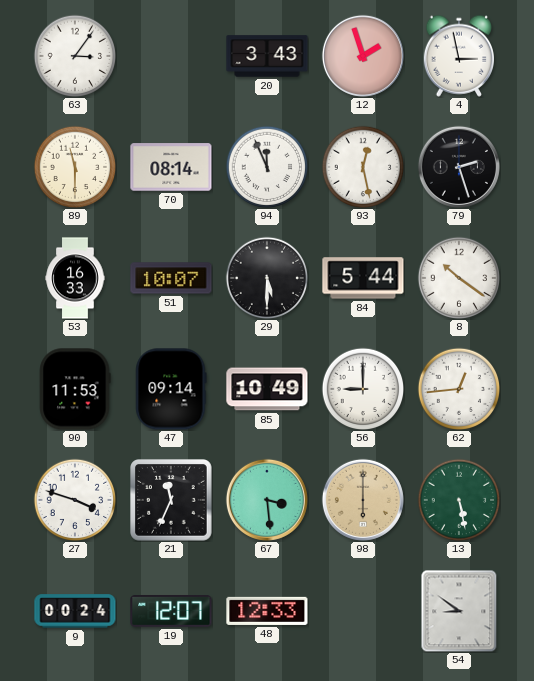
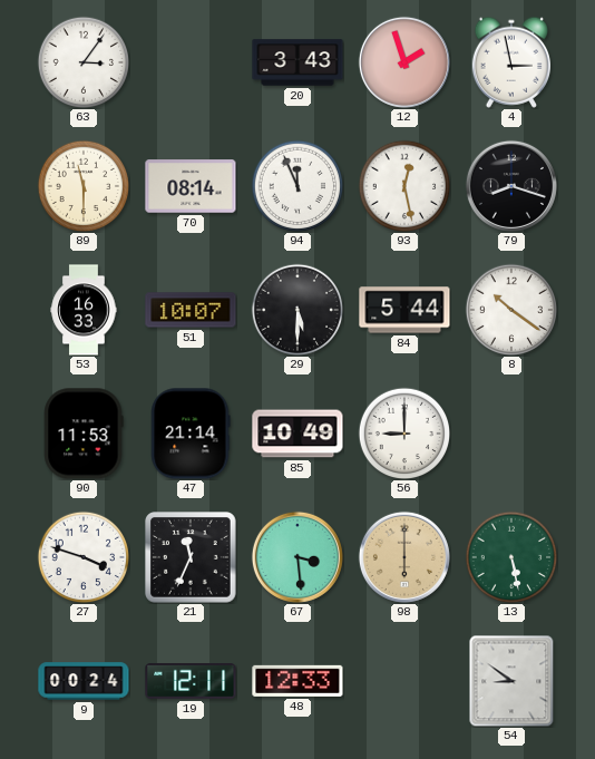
79: 2:27 -> 8:18
47: 09:14 -> 21:14
62: 12:44 -> none
19: 12:07 -> 12:11
